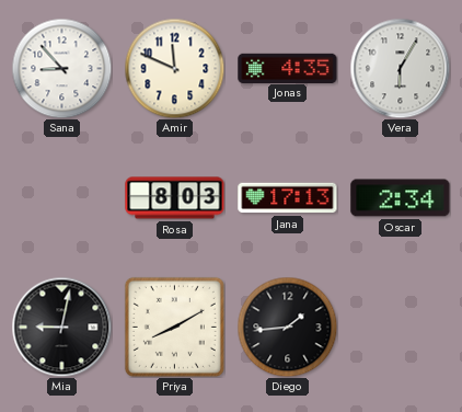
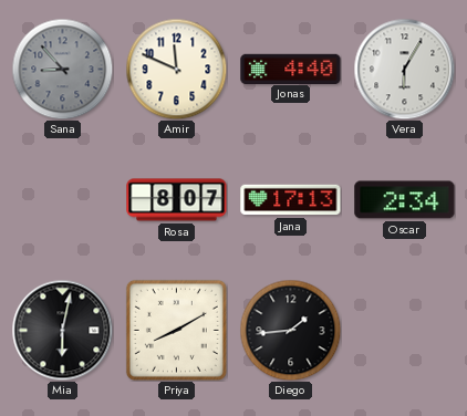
Sana dial: white -> grey
Jonas: 4:35 -> 4:40
Rosa: 8:03 -> 8:07
Mia: 9:02 -> 6:02
